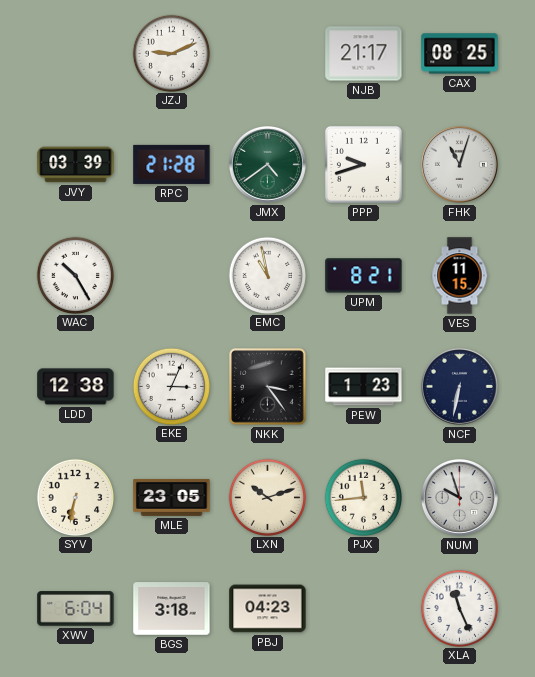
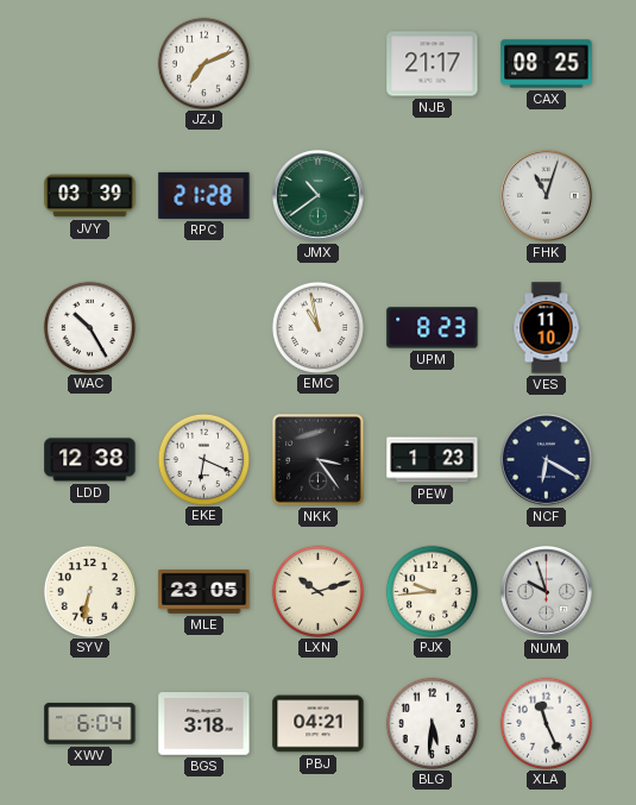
JZJ: 9:11 -> 7:11
JMX: 4:39 -> 10:39
PPP: 9:42 -> none
UPM: 8:21 -> 8:23
VES: 11:15 -> 11:10
EKE: 3:04 -> 6:19
NCF: 6:32 -> 6:20
PJX: 11:44 -> 9:44
PBJ: 04:23 -> 04:21
BLG: none -> 5:31
